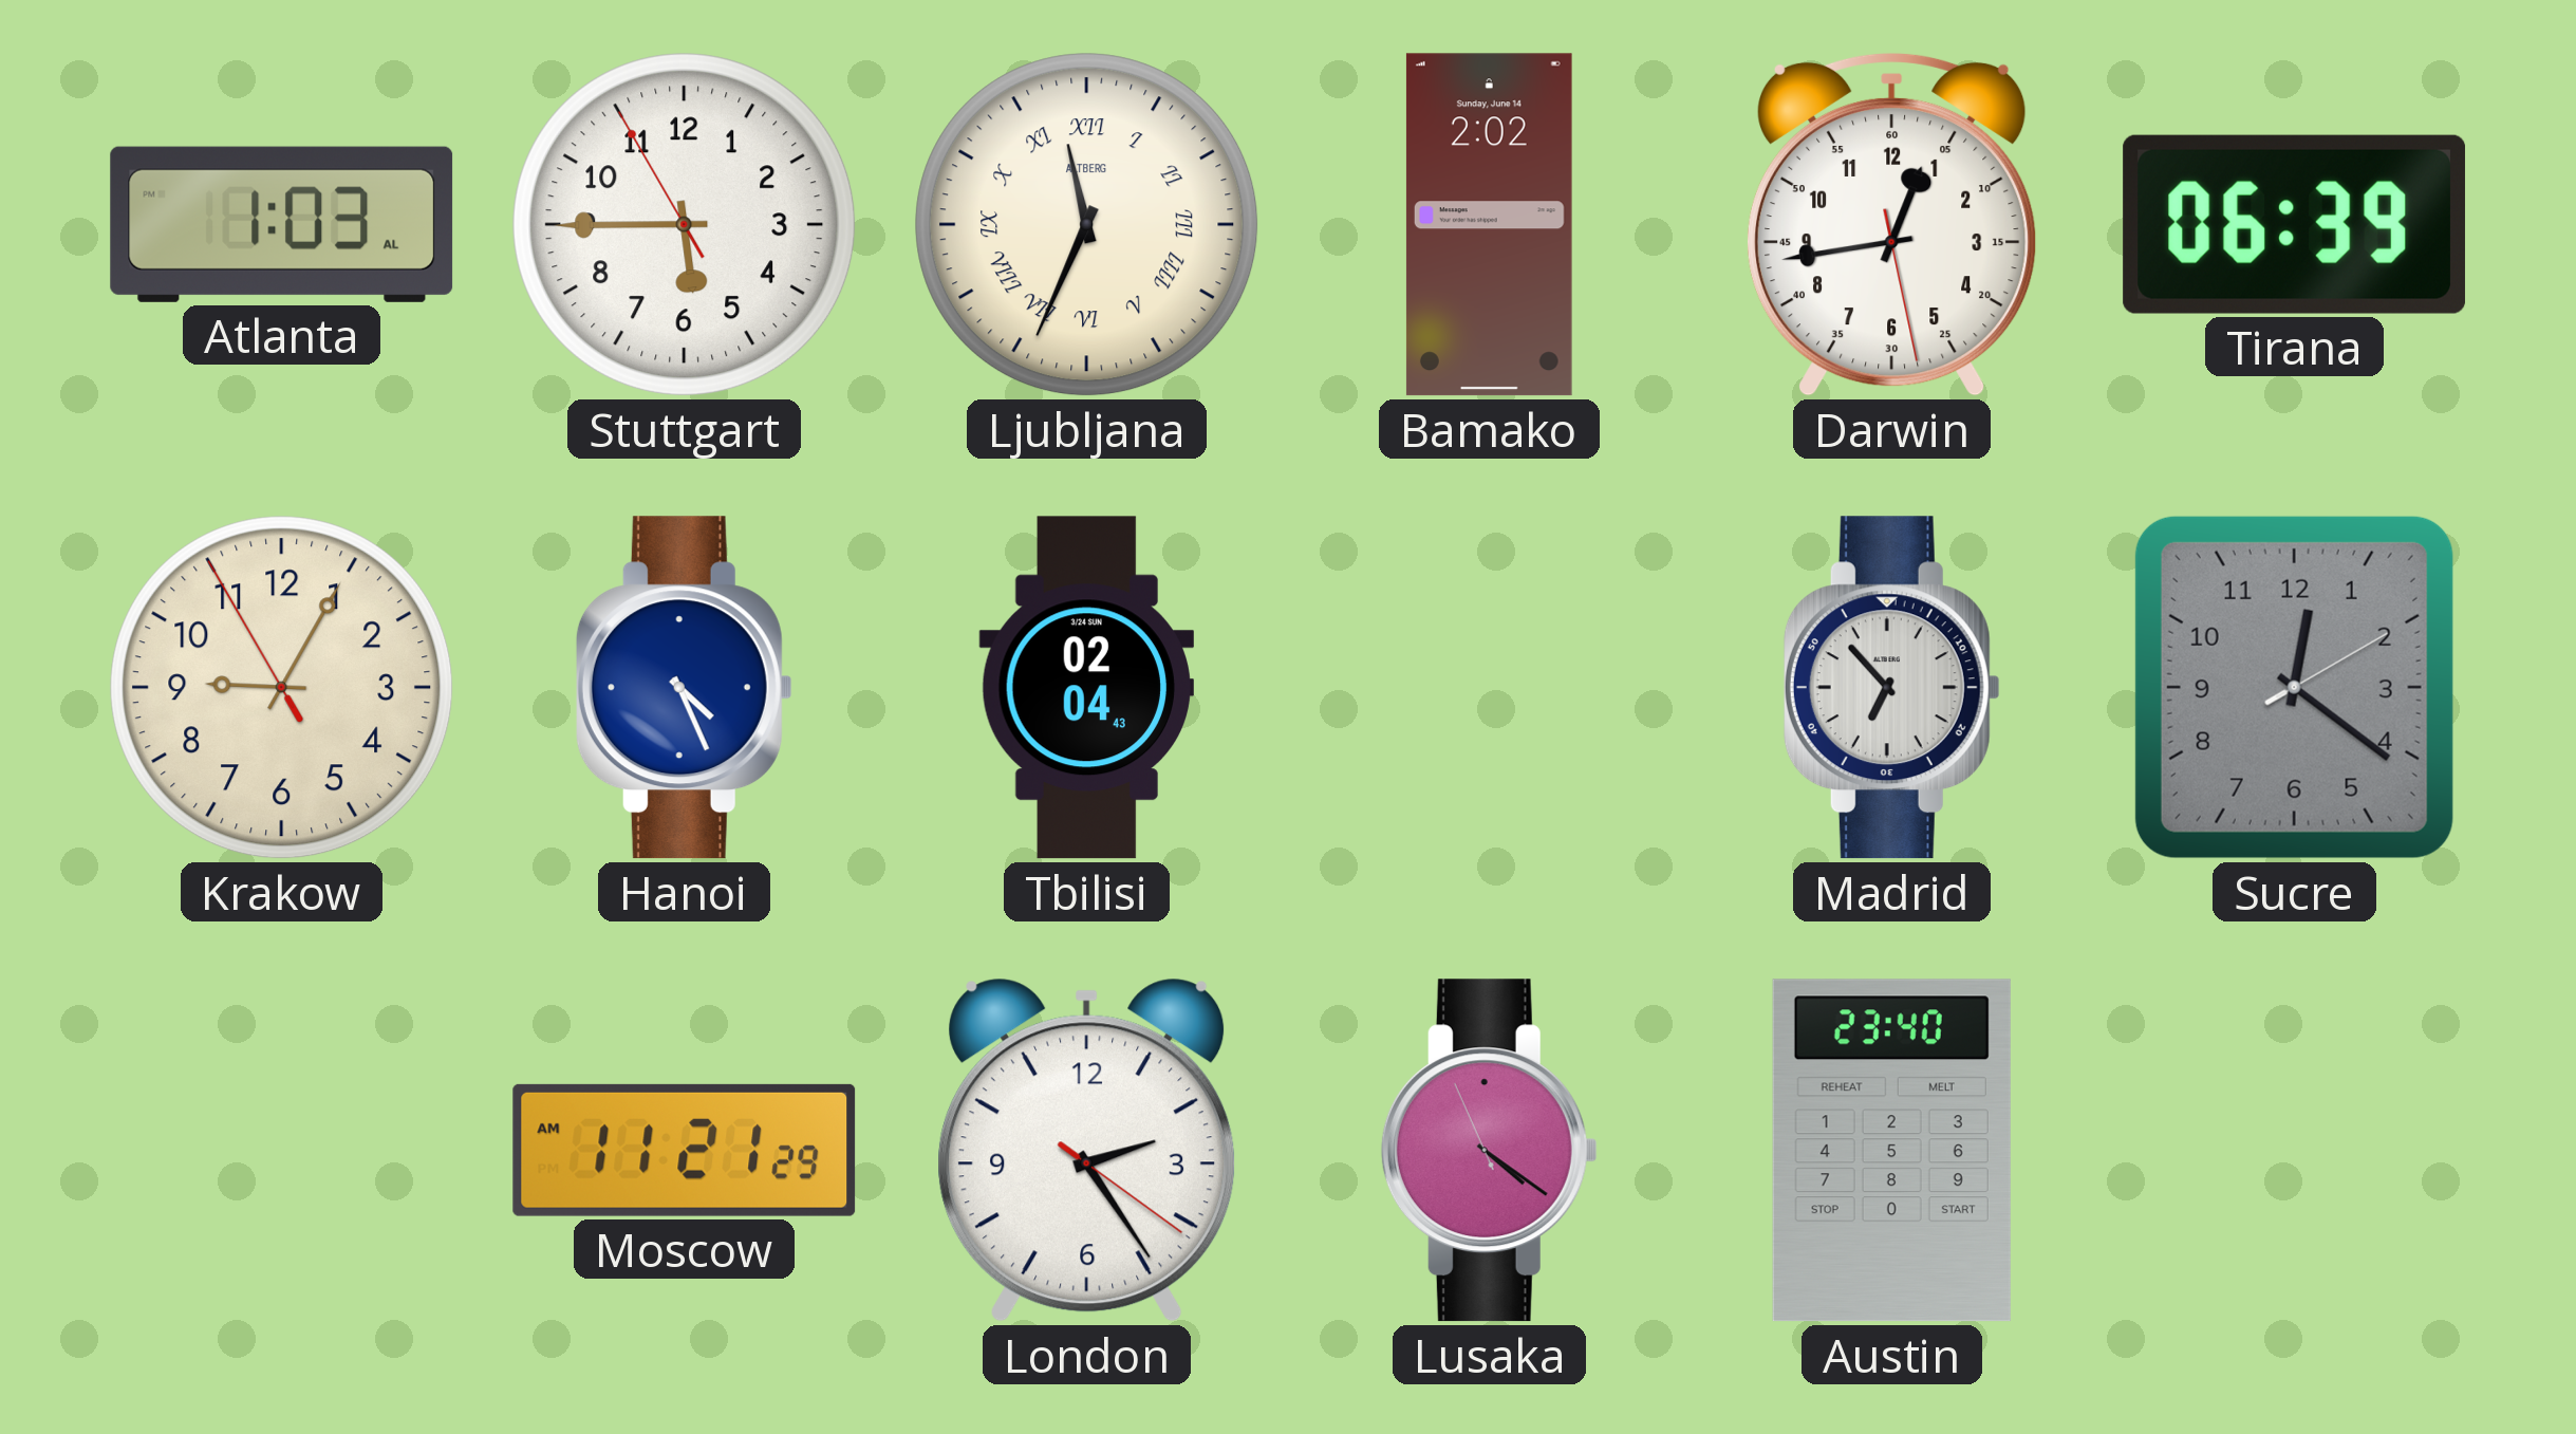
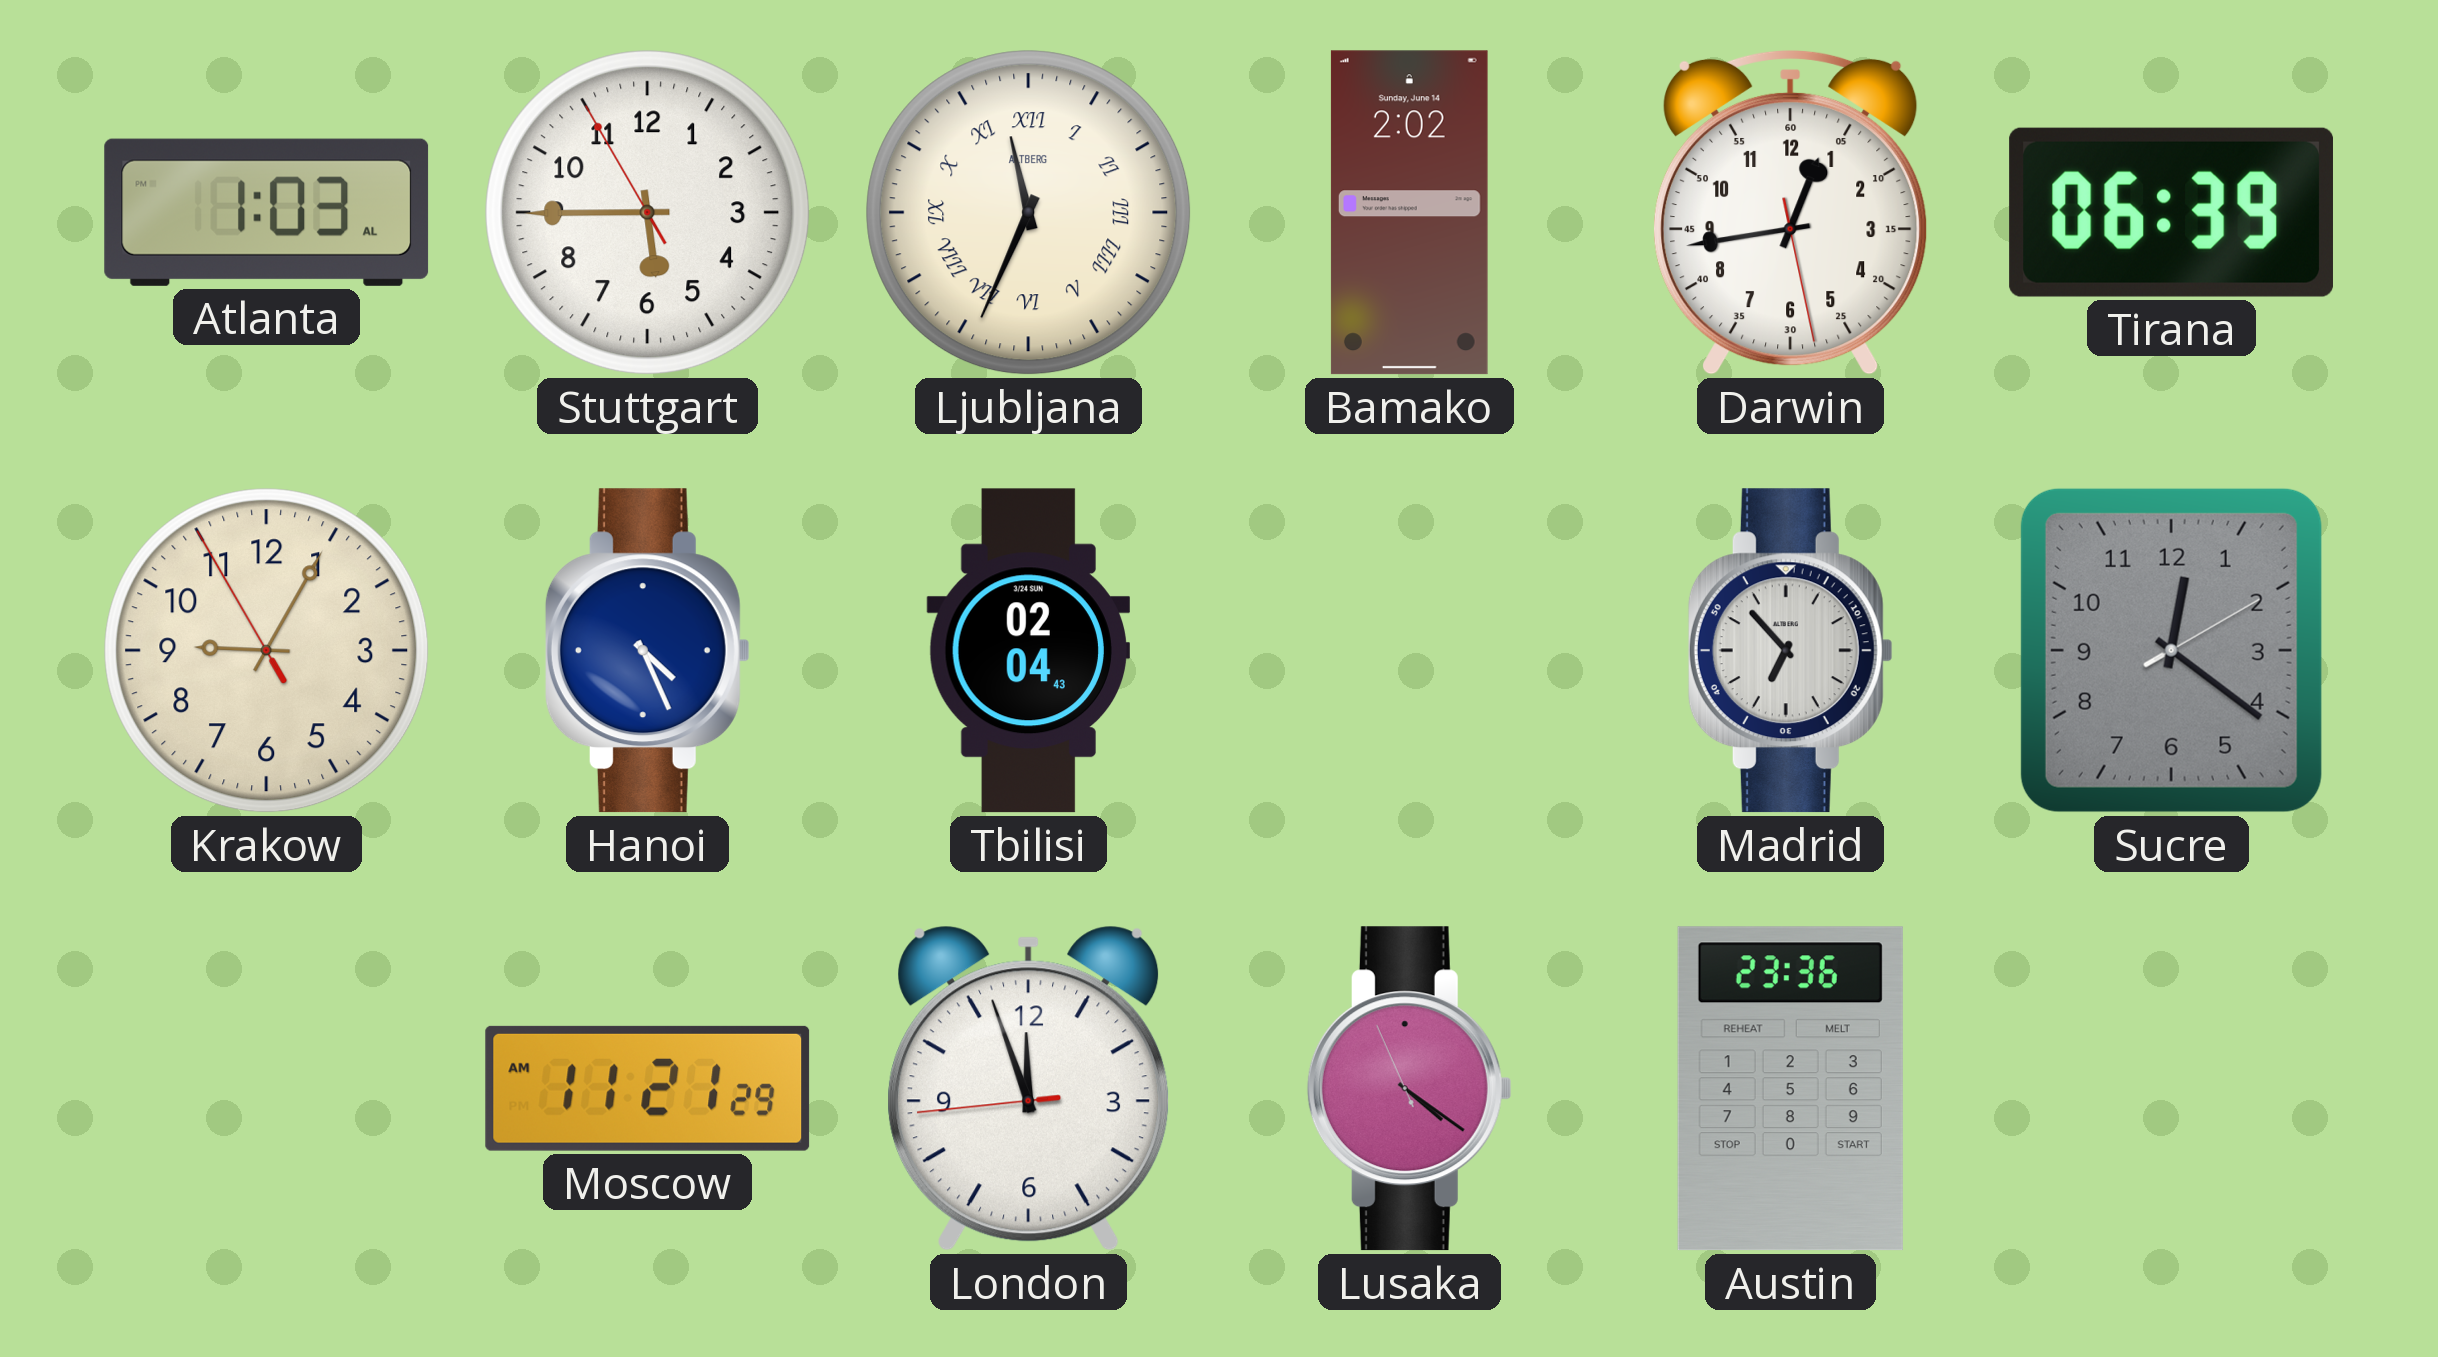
London: 2:24 -> 11:56
Austin: 23:40 -> 23:36
